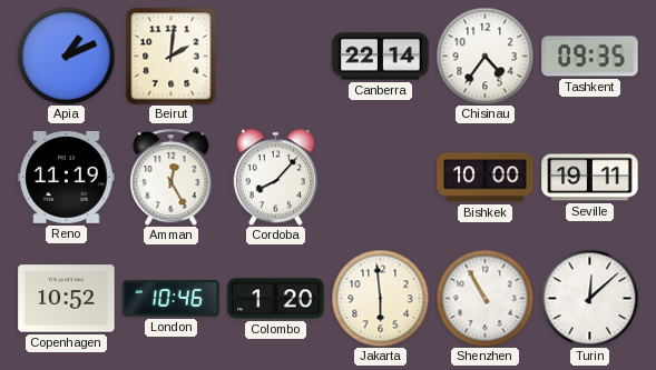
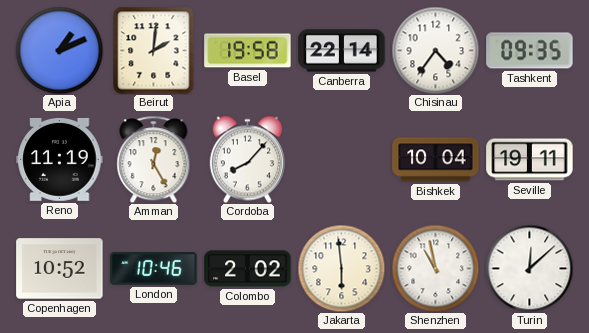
Basel: none -> 19:58
Bishkek: 10:00 -> 10:04
Colombo: 1:20 -> 2:02
Shenzhen: 10:55 -> 10:58
